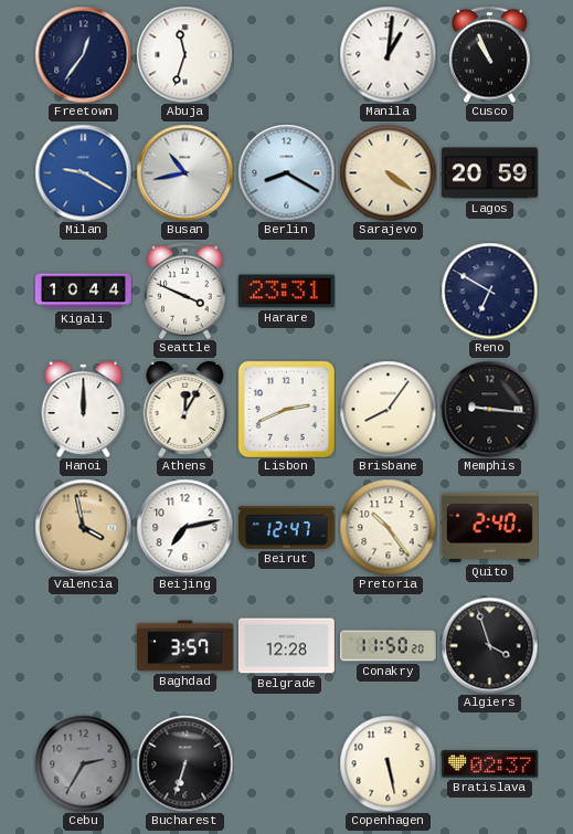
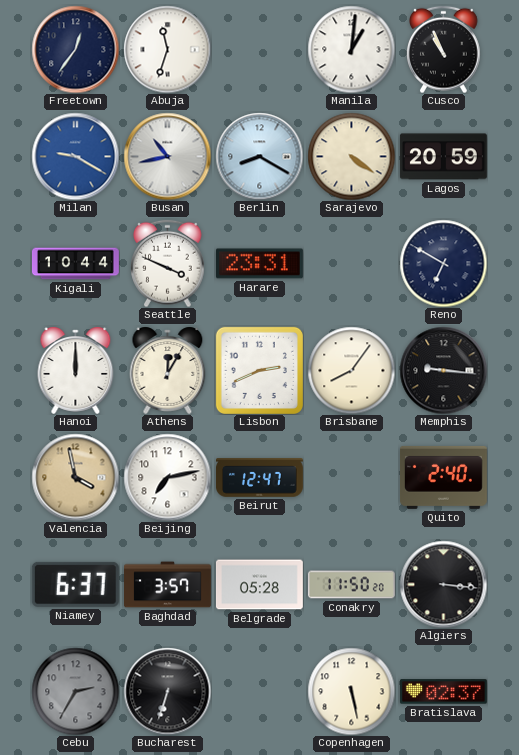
Pretoria: 10:24 -> none
Niamey: none -> 6:37
Belgrade: 12:28 -> 05:28
Algiers: 3:57 -> 3:16
